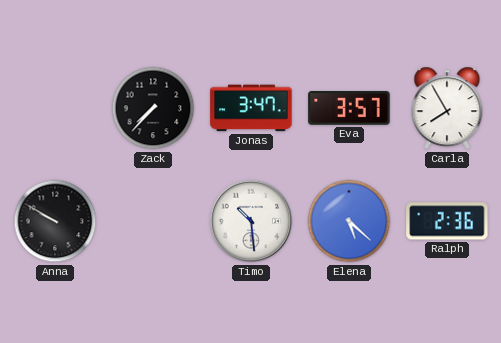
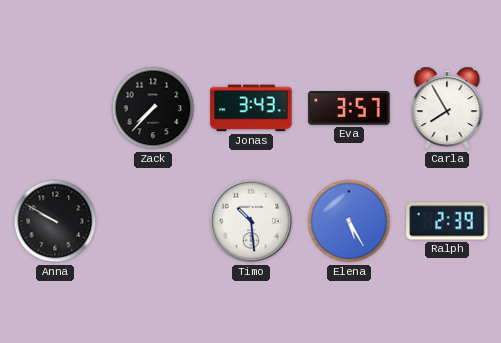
Jonas: 3:47 -> 3:43
Elena: 5:22 -> 5:25
Ralph: 2:36 -> 2:39
